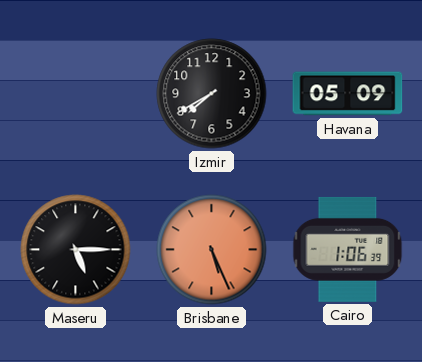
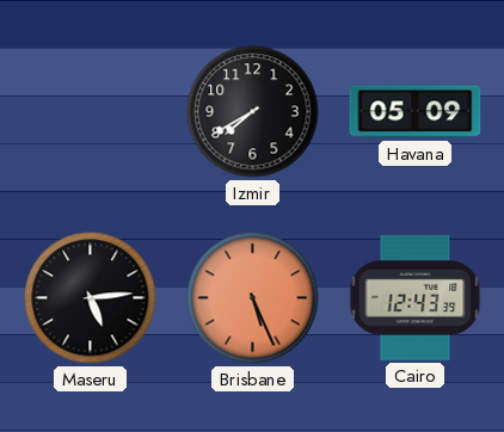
Maseru: 5:15 -> 5:14
Cairo: 1:06 -> 12:43
